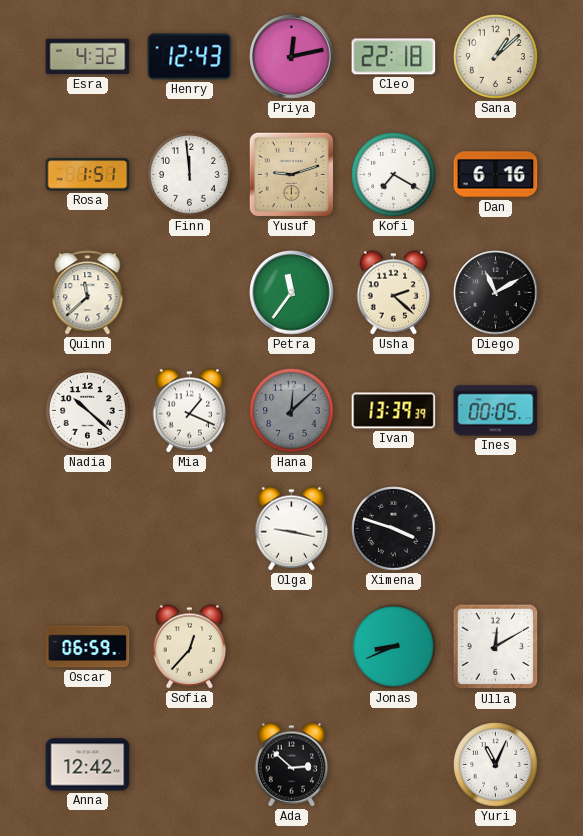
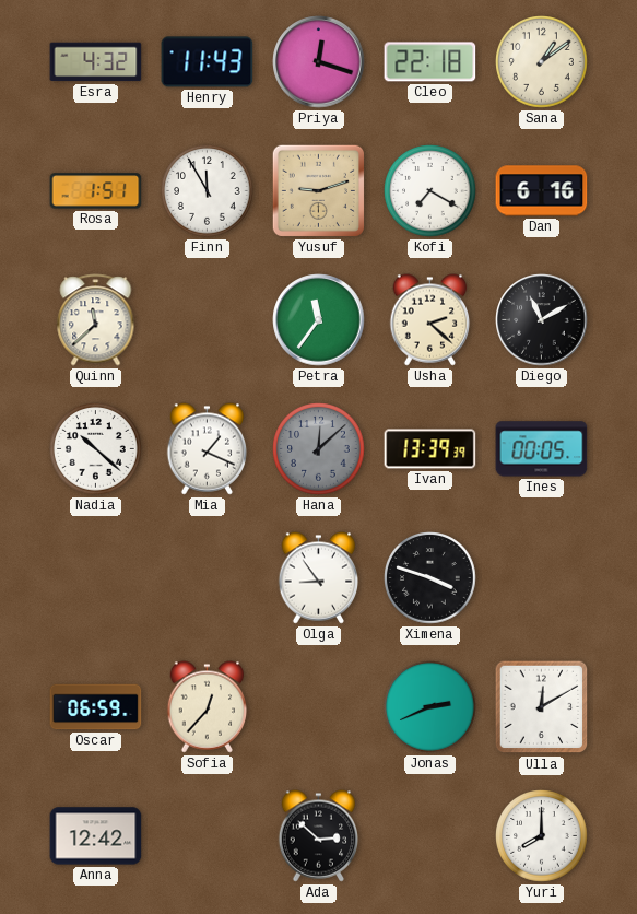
Henry: 12:43 -> 11:43
Priya: 12:13 -> 12:18
Sana: 1:08 -> 1:09
Finn: 11:59 -> 11:55
Olga: 9:17 -> 8:54
Jonas: 8:41 -> 2:41
Yuri: 11:04 -> 8:00
